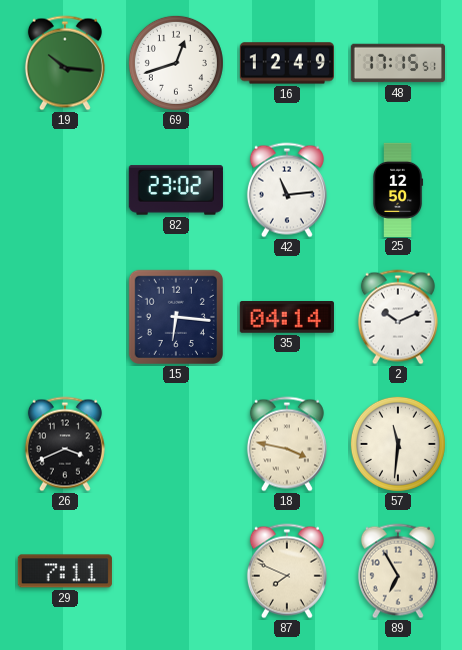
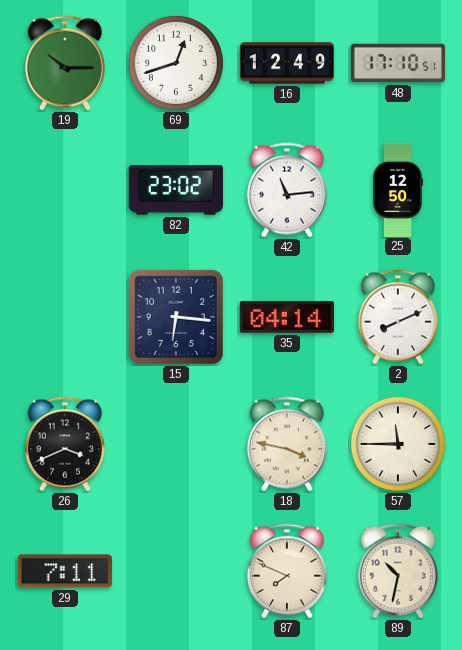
19: 10:16 -> 10:15
48: 17:15 -> 17:10
2: 10:11 -> 8:11
57: 11:31 -> 11:45
89: 6:55 -> 10:32
